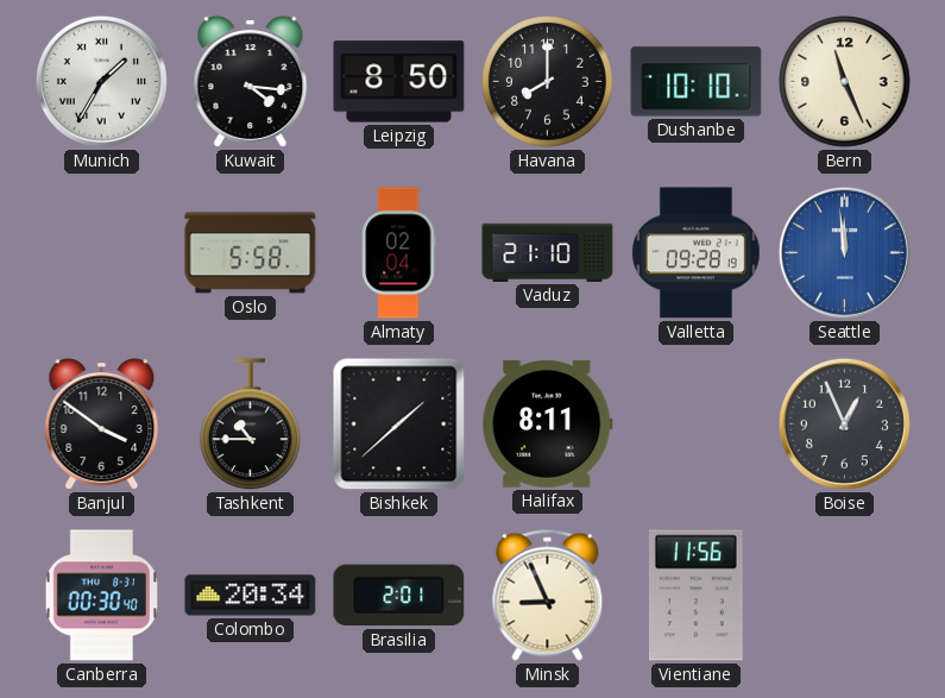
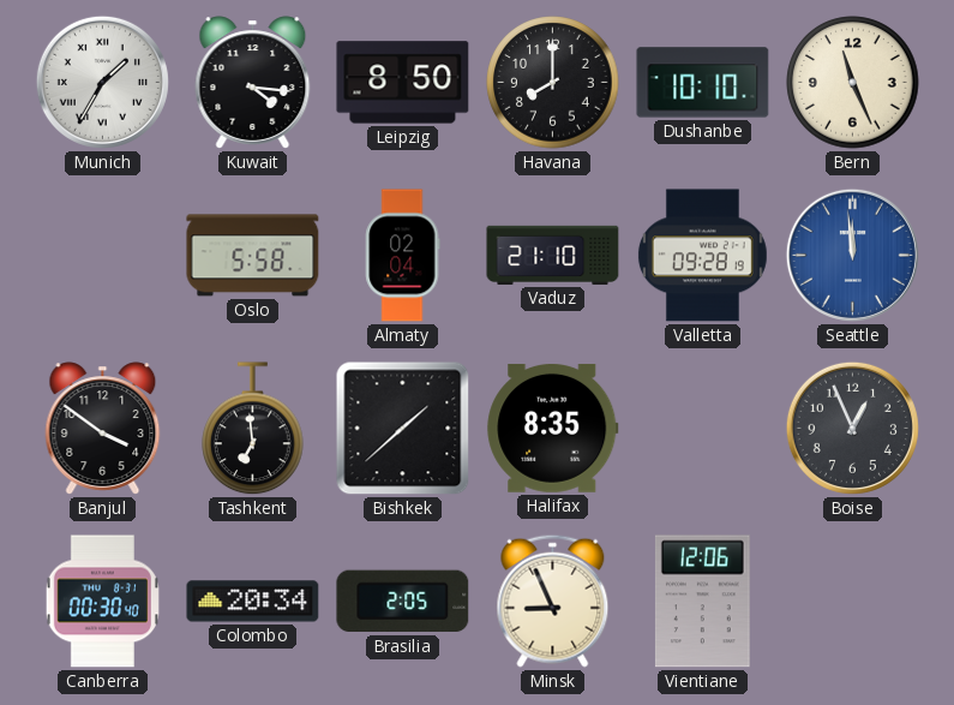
Tashkent: 10:45 -> 6:59
Halifax: 8:11 -> 8:35
Brasilia: 2:01 -> 2:05
Vientiane: 11:56 -> 12:06
